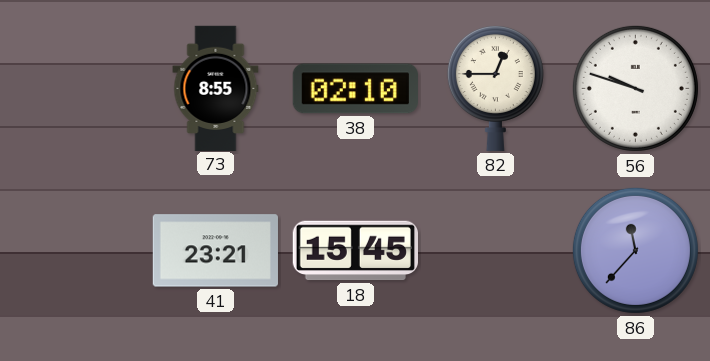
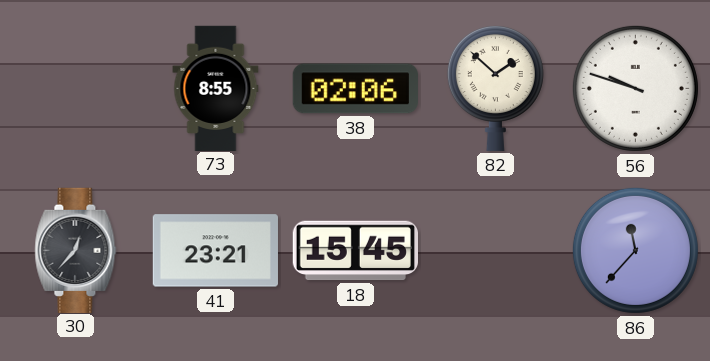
38: 02:10 -> 02:06
82: 12:45 -> 1:52
30: none -> 12:37
